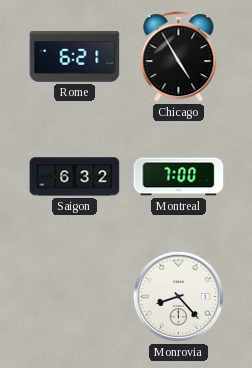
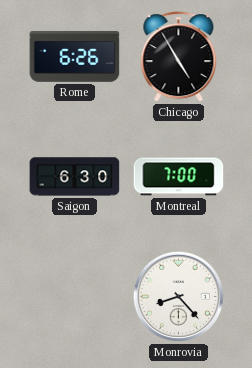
Rome: 6:21 -> 6:26
Saigon: 6:32 -> 6:30
